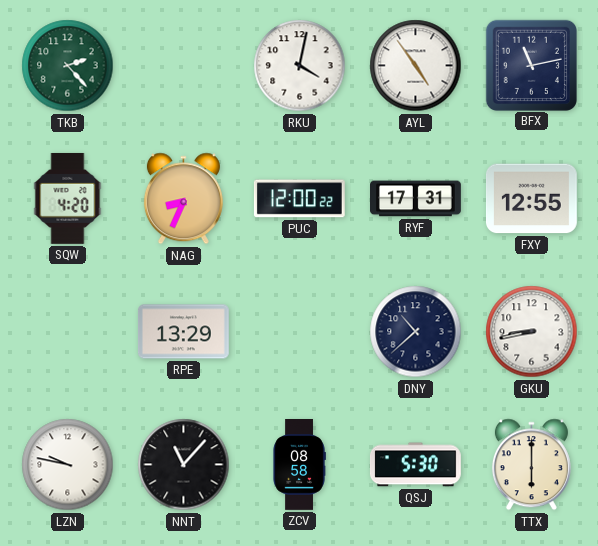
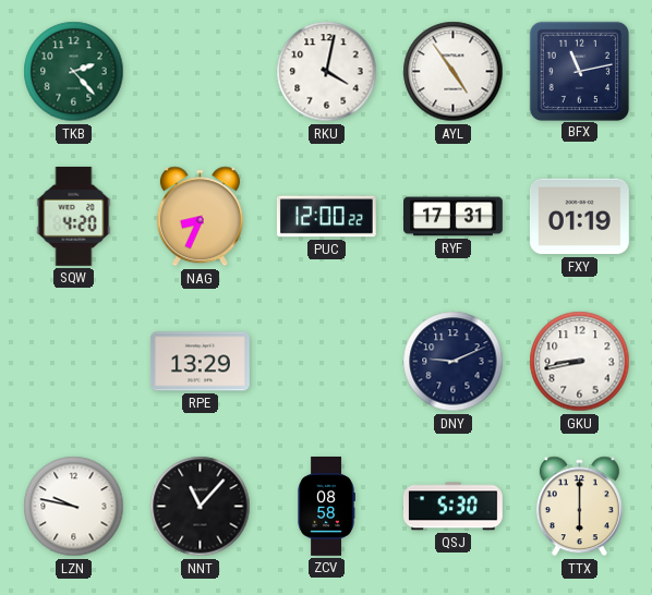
FXY: 12:55 -> 01:19
DNY: 10:38 -> 9:11
